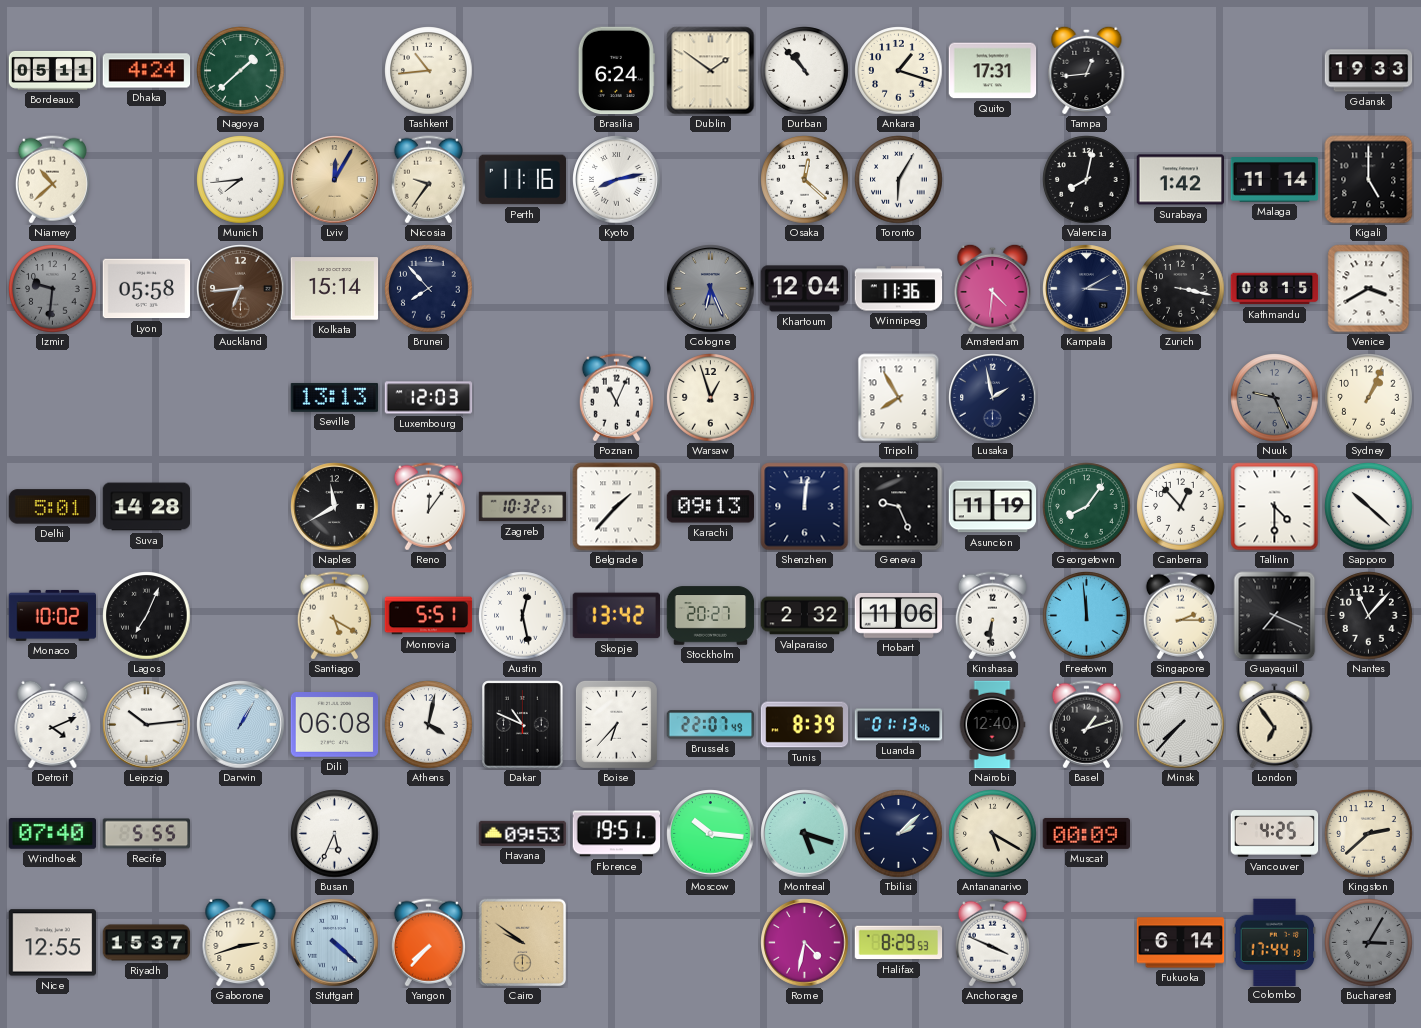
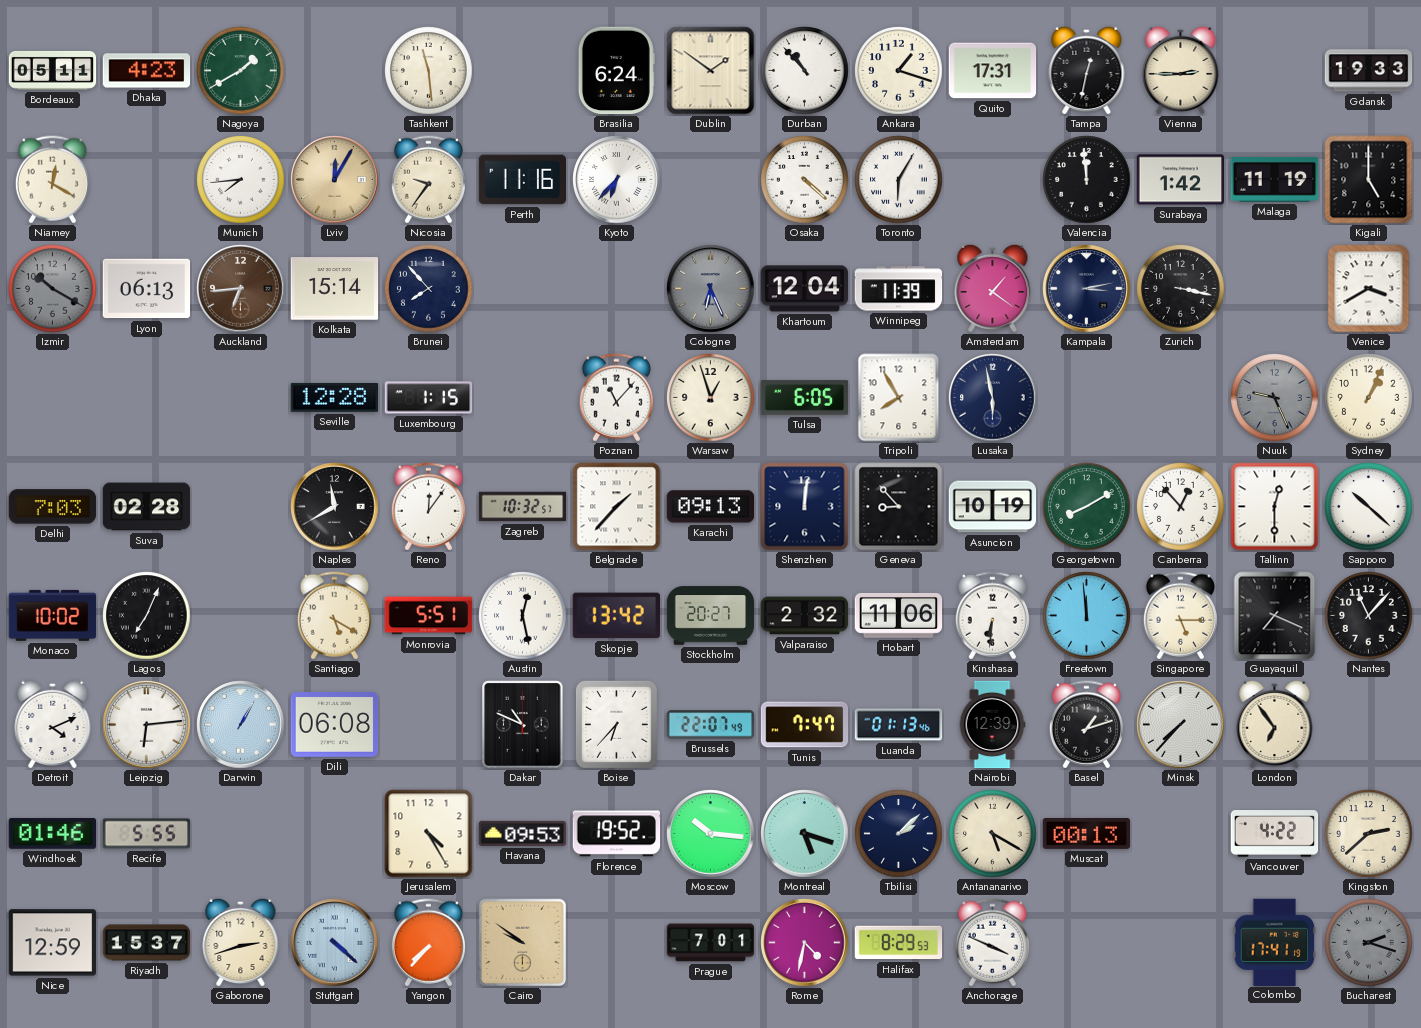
Dhaka: 4:24 -> 4:23
Nagoya: 1:38 -> 1:40
Tashkent: 10:44 -> 11:29
Tampa: 12:44 -> 12:32
Vienna: none -> 2:45
Niamey: 10:38 -> 12:20
Kyoto: 8:13 -> 6:37
Osaka: 12:22 -> 4:22
Valencia: 8:02 -> 11:59
Malaga: 11:14 -> 11:19
Izmir: 9:31 -> 10:20
Lyon: 05:58 -> 06:13
Winnipeg: 11:36 -> 11:39
Amsterdam: 4:31 -> 1:21
Kampala: 3:10 -> 3:13
Kathmandu: 08:15 -> none
Seville: 13:13 -> 12:28
Luxembourg: 12:03 -> 1:15
Poznan: 11:04 -> 11:07
Tulsa: none -> 6:05
Lusaka: 1:58 -> 5:58
Delhi: 5:01 -> 7:03
Suva: 14:28 -> 02:28
Geneva: 9:26 -> 8:53
Asuncion: 11:19 -> 10:19
Georgetown: 8:06 -> 8:10
Tallinn: 4:30 -> 12:30
Singapore: 2:15 -> 5:15
Leipzig: 10:14 -> 6:14
Athens: 4:02 -> none
Tunis: 8:39 -> 7:47
Nairobi: 12:40 -> 12:39
Windhoek: 07:40 -> 01:46
Busan: 5:34 -> none
Jerusalem: none -> 4:25
Florence: 19:51 -> 19:52
Muscat: 00:09 -> 00:13
Vancouver: 4:25 -> 4:22
Nice: 12:55 -> 12:59
Prague: none -> 7:01
Fukuoka: 6:14 -> none
Colombo: 17:44 -> 17:41
Bucharest: 3:05 -> 2:18
